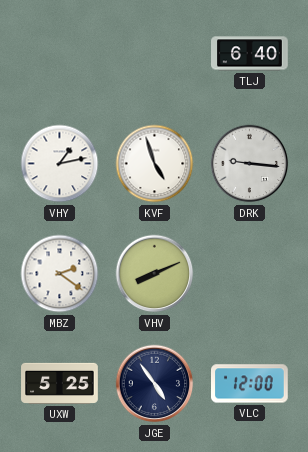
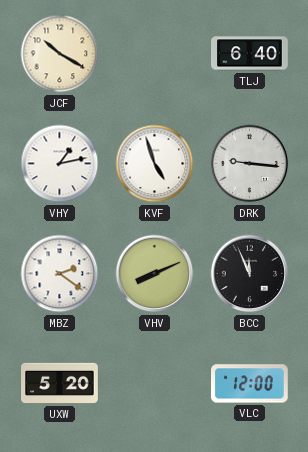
JCF: none -> 10:20
BCC: none -> 11:56
UXW: 5:25 -> 5:20
JGE: 4:54 -> none
